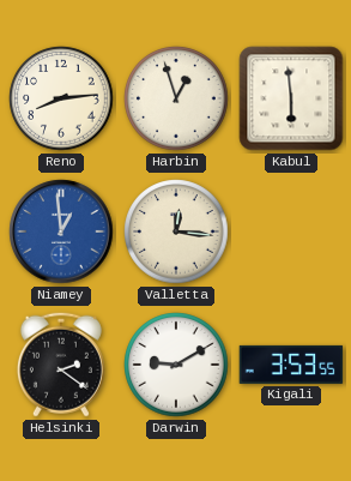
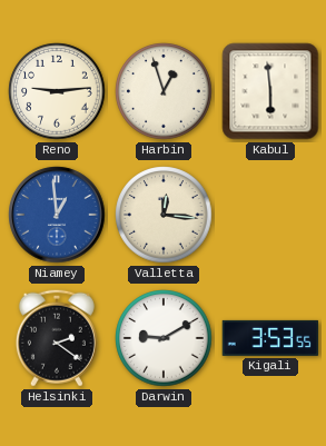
Reno: 8:14 -> 9:14
